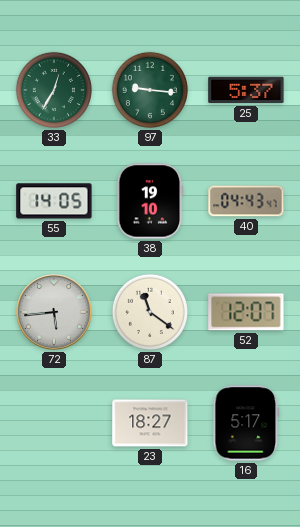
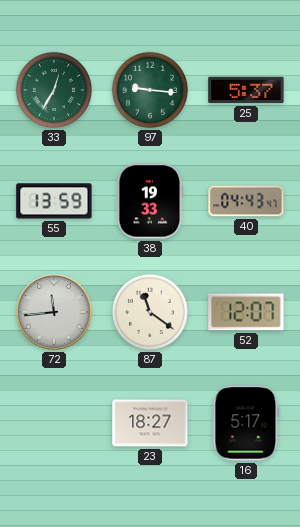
55: 14:05 -> 13:59
38: 19:10 -> 19:33
72: 5:44 -> 11:44
